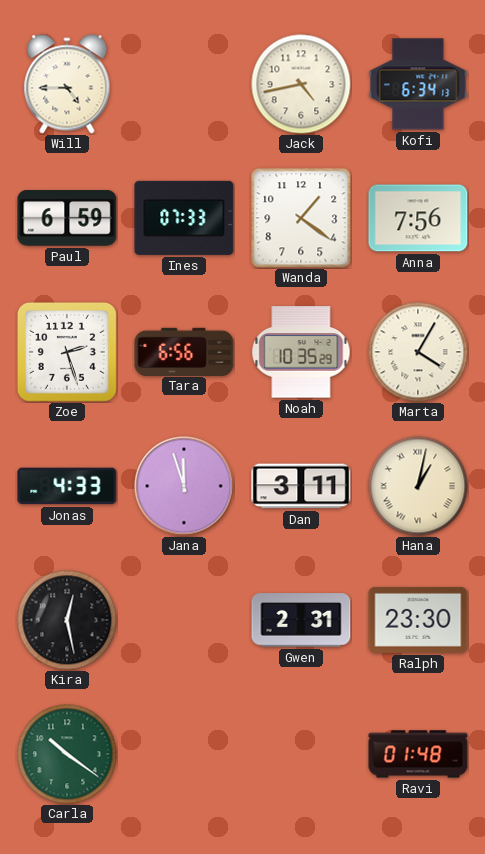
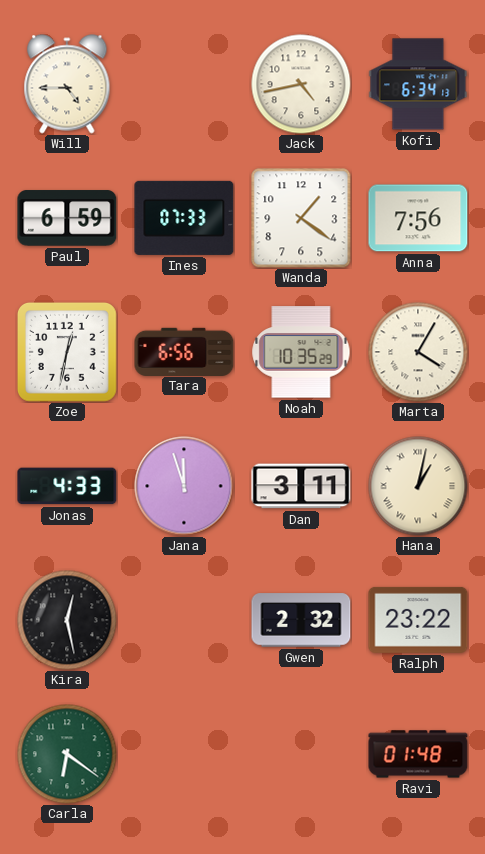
Zoe: 2:27 -> 12:32
Gwen: 2:31 -> 2:32
Ralph: 23:30 -> 23:22
Carla: 10:21 -> 6:21
